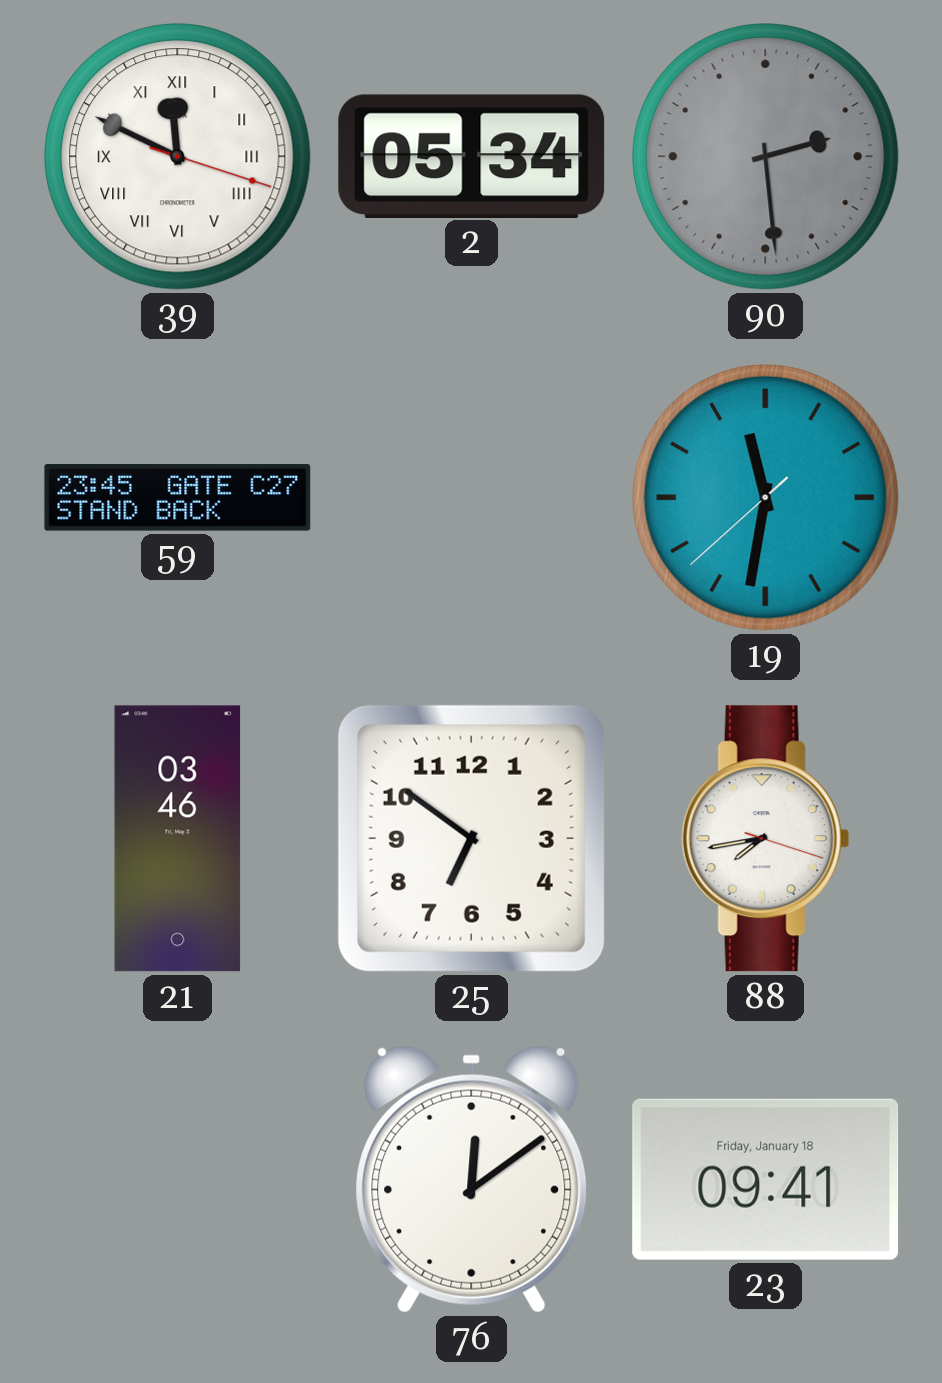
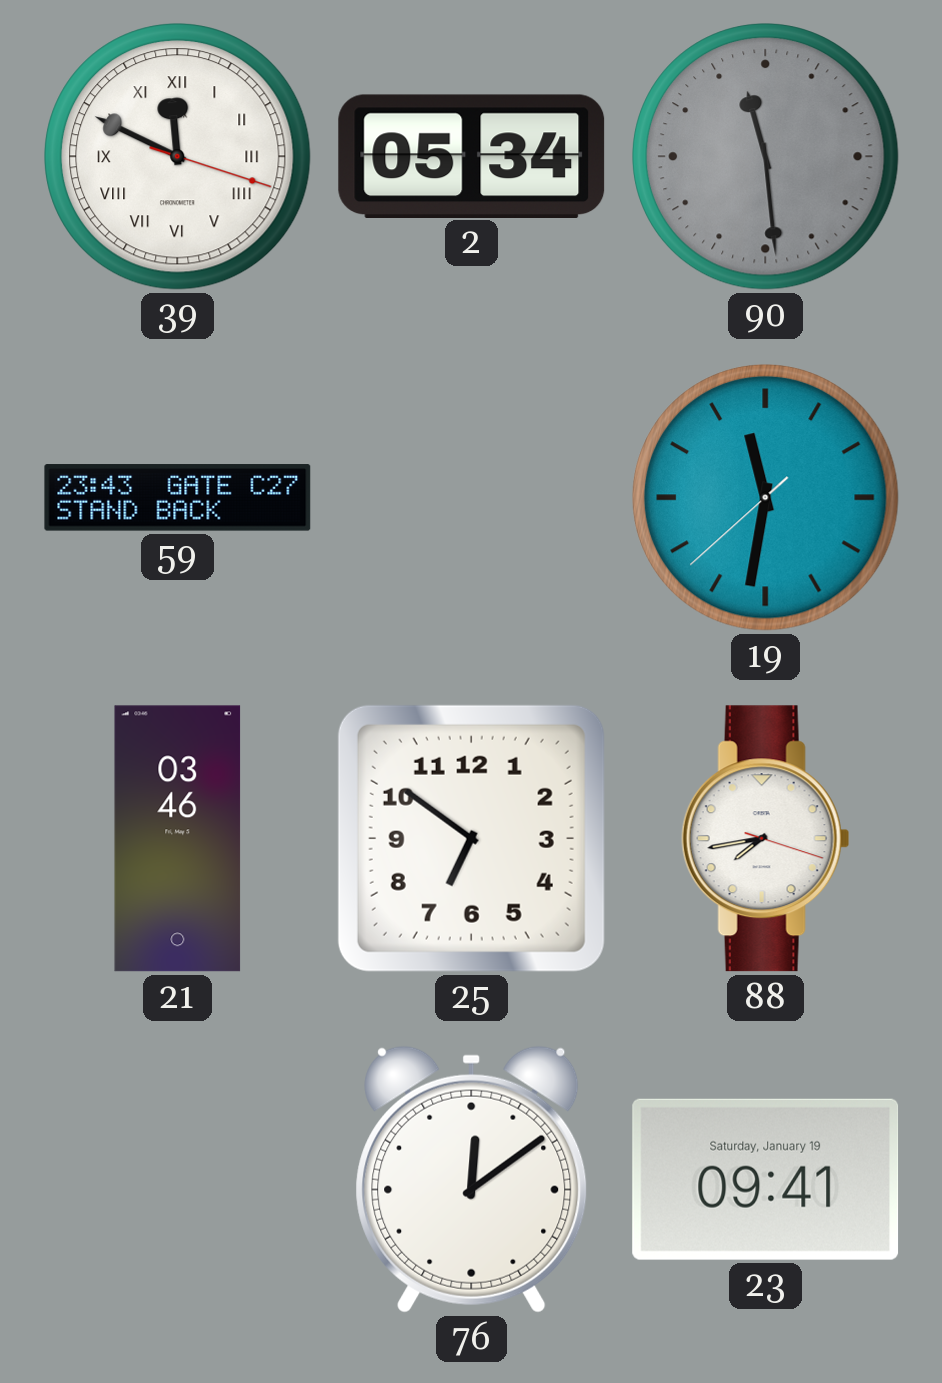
90: 2:29 -> 11:29
59: 23:45 -> 23:43
23 date: Friday, January 18 -> Saturday, January 19
